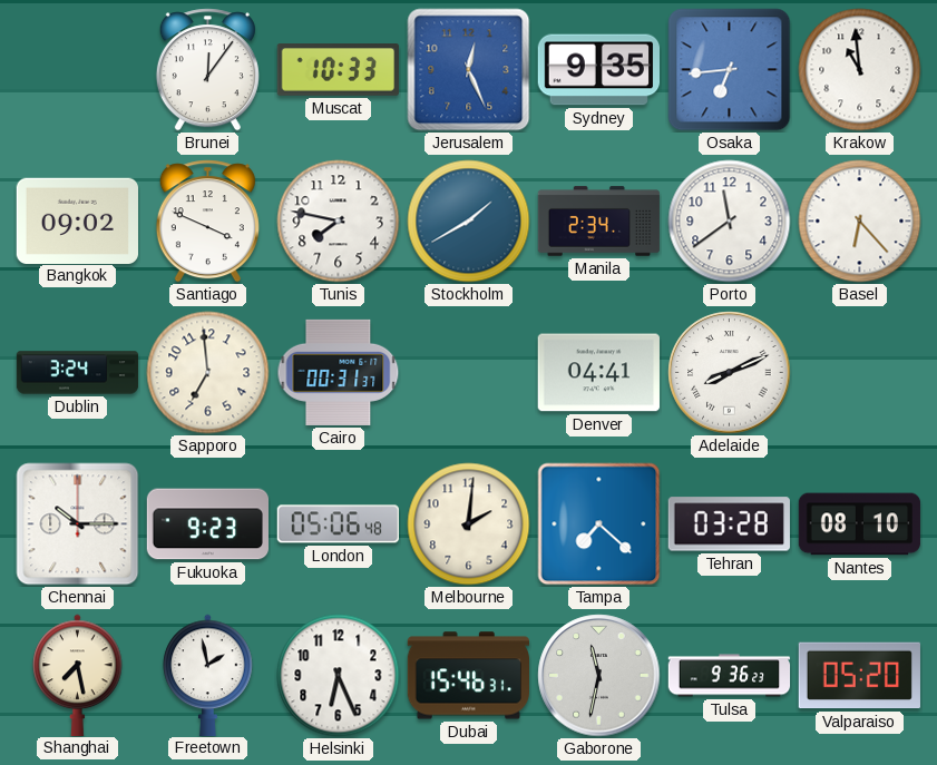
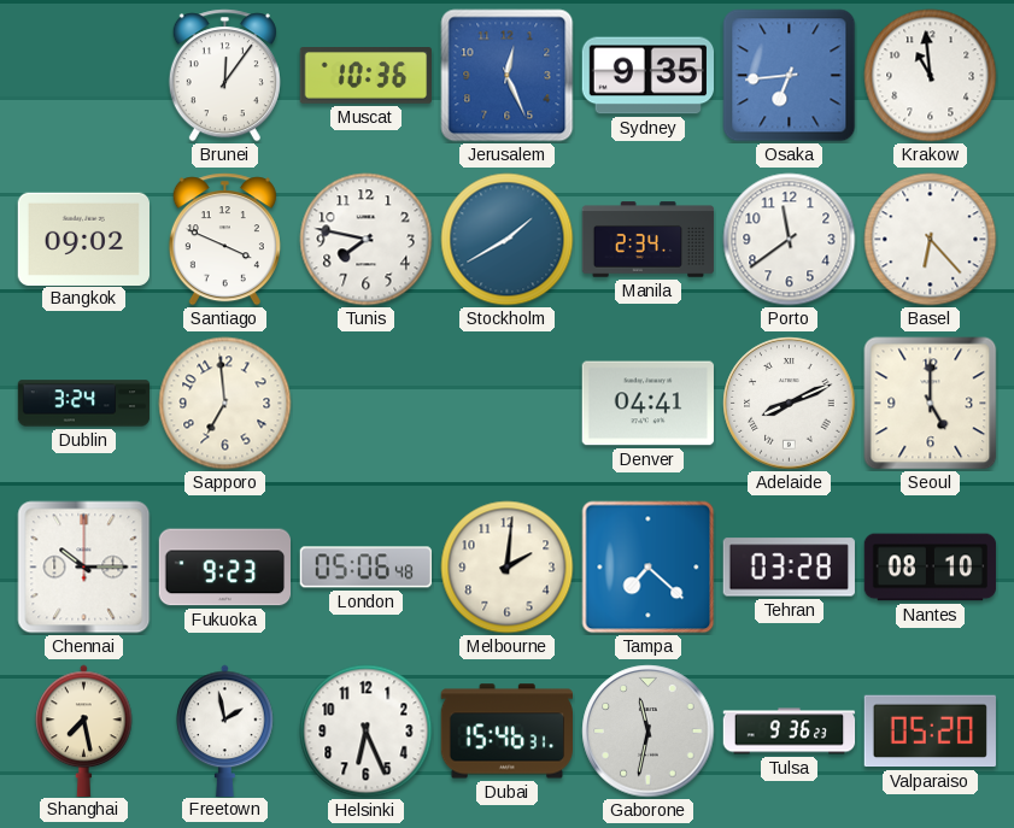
Muscat: 10:33 -> 10:36
Cairo: 00:31 -> none
Seoul: none -> 5:00
